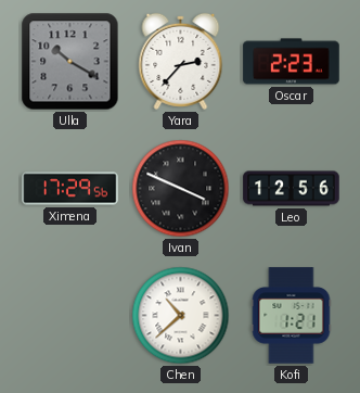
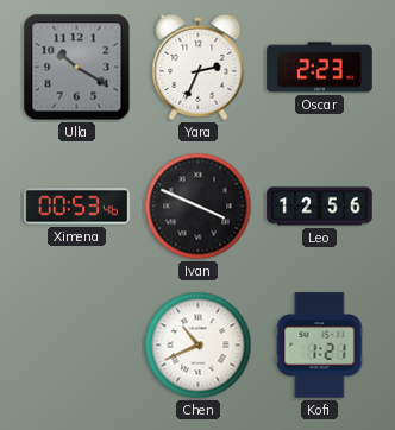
Yara: 2:37 -> 2:34
Ximena: 17:29 -> 00:53
Chen: 10:38 -> 10:41
